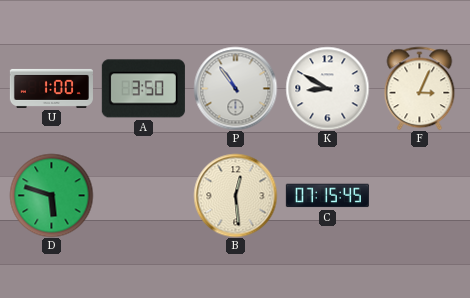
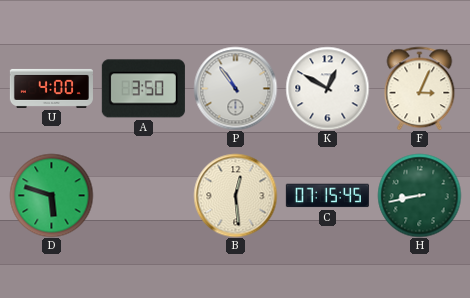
U: 1:00 -> 4:00
K: 8:50 -> 12:50
H: none -> 8:43
